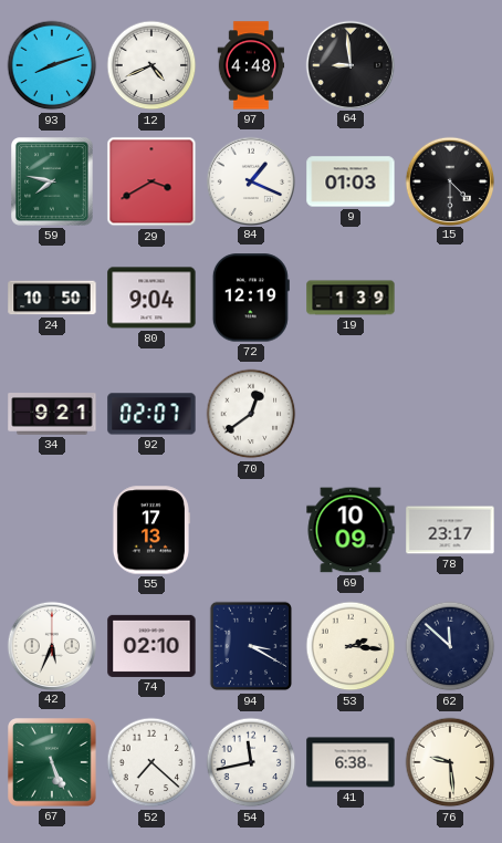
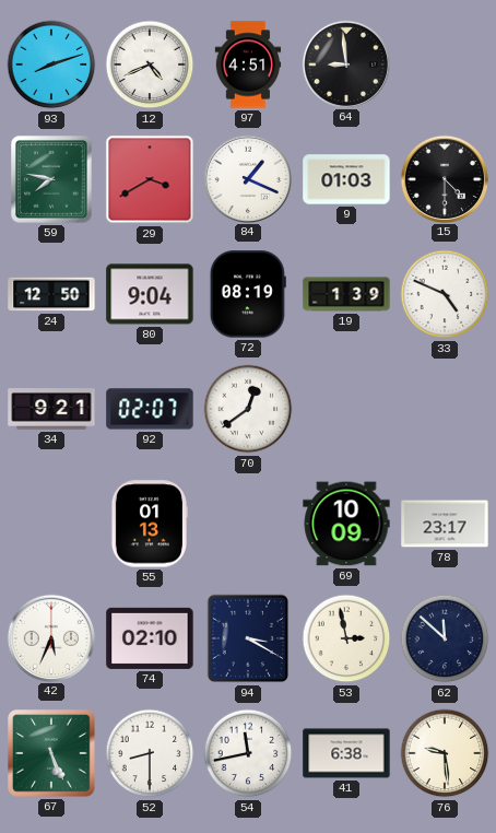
97: 4:48 -> 4:51
24: 10:50 -> 12:50
72: 12:19 -> 08:19
33: none -> 4:49
55: 17:13 -> 01:13
53: 2:16 -> 2:58
52: 7:22 -> 8:30
